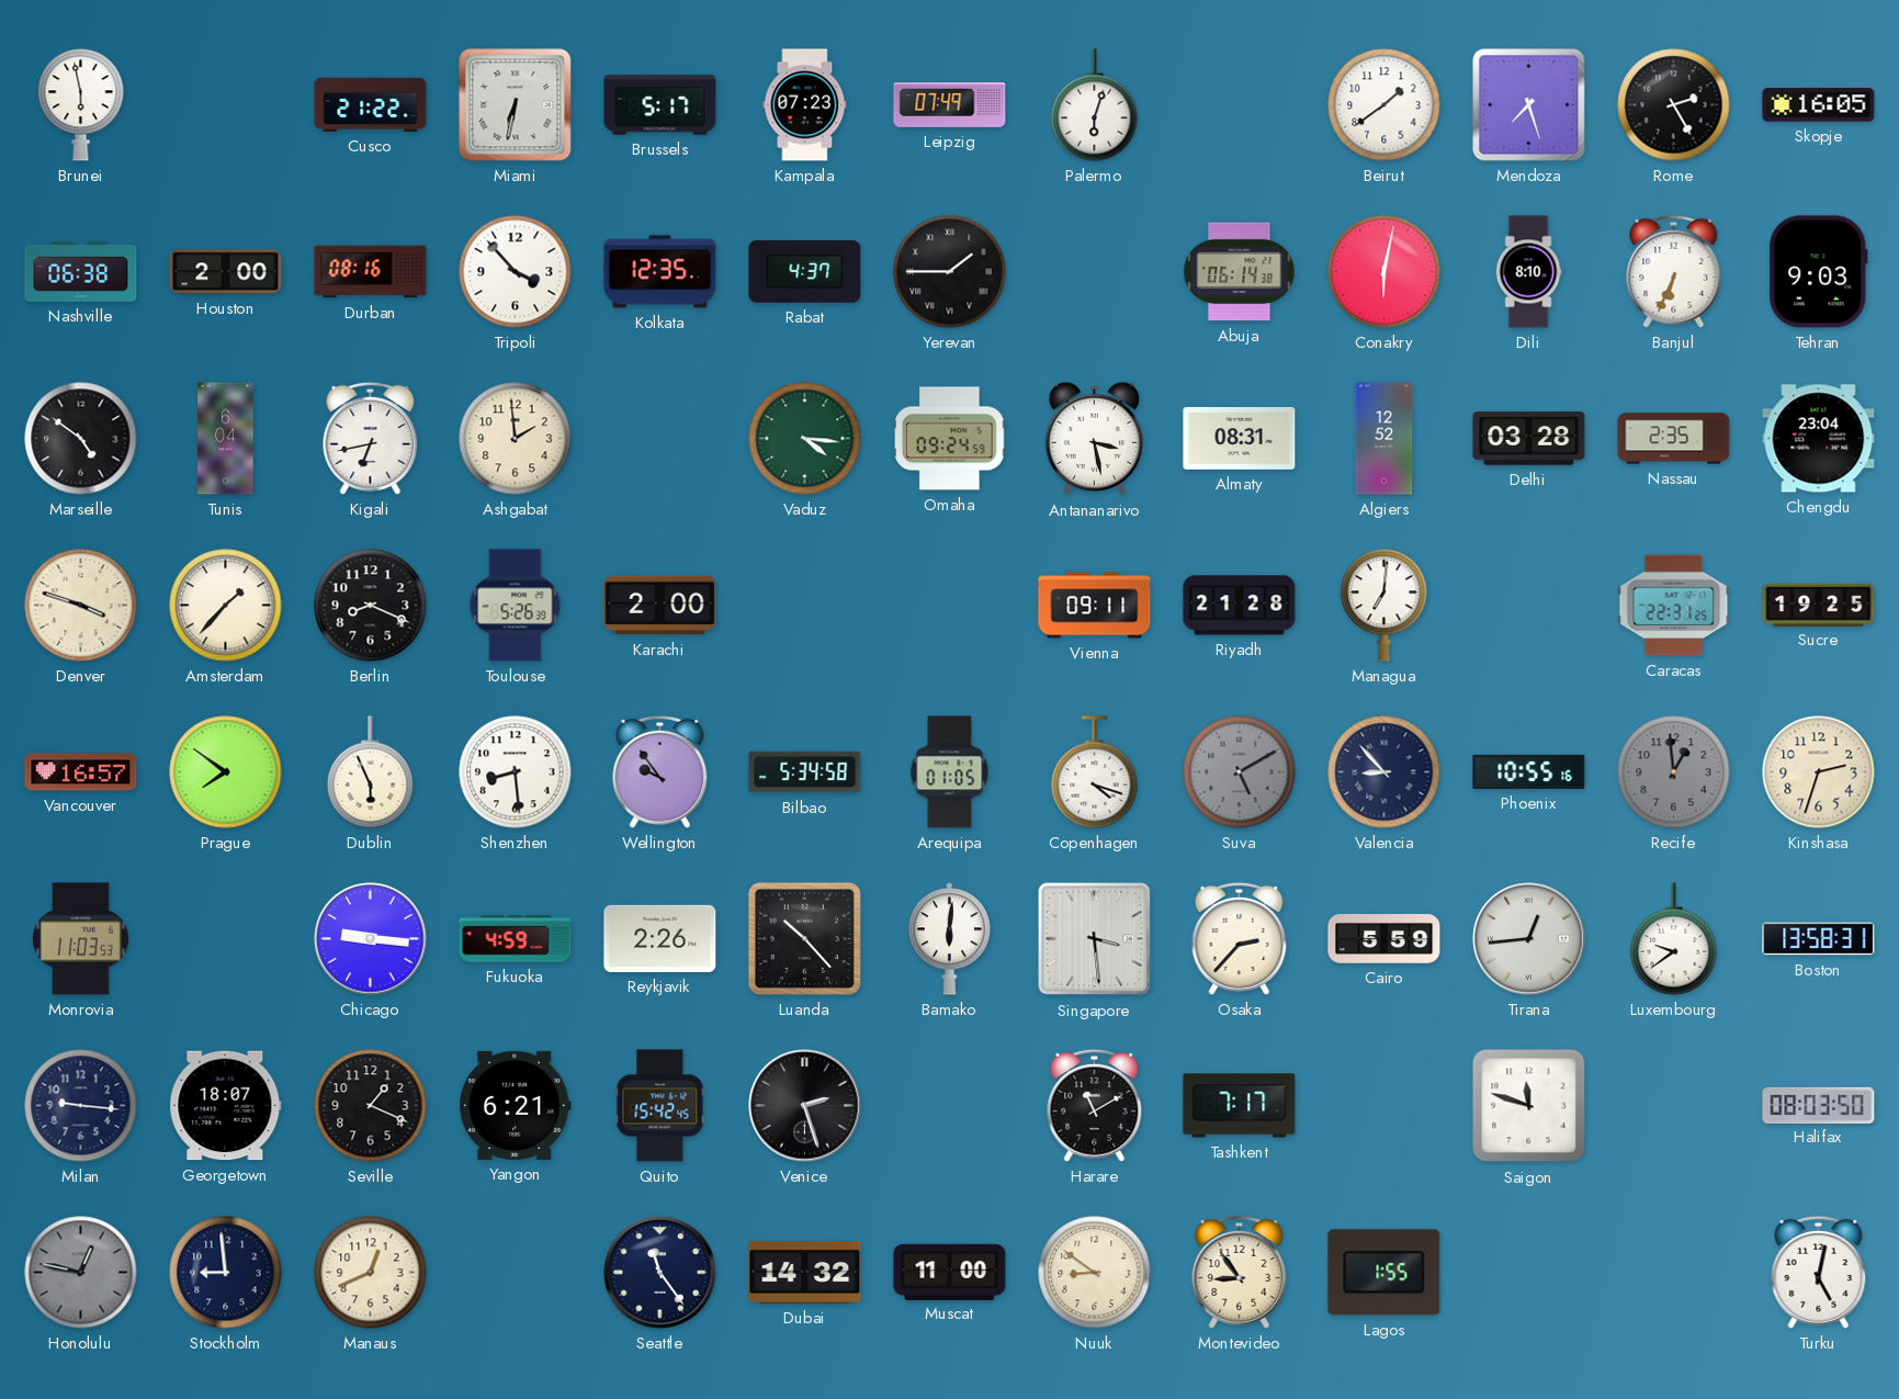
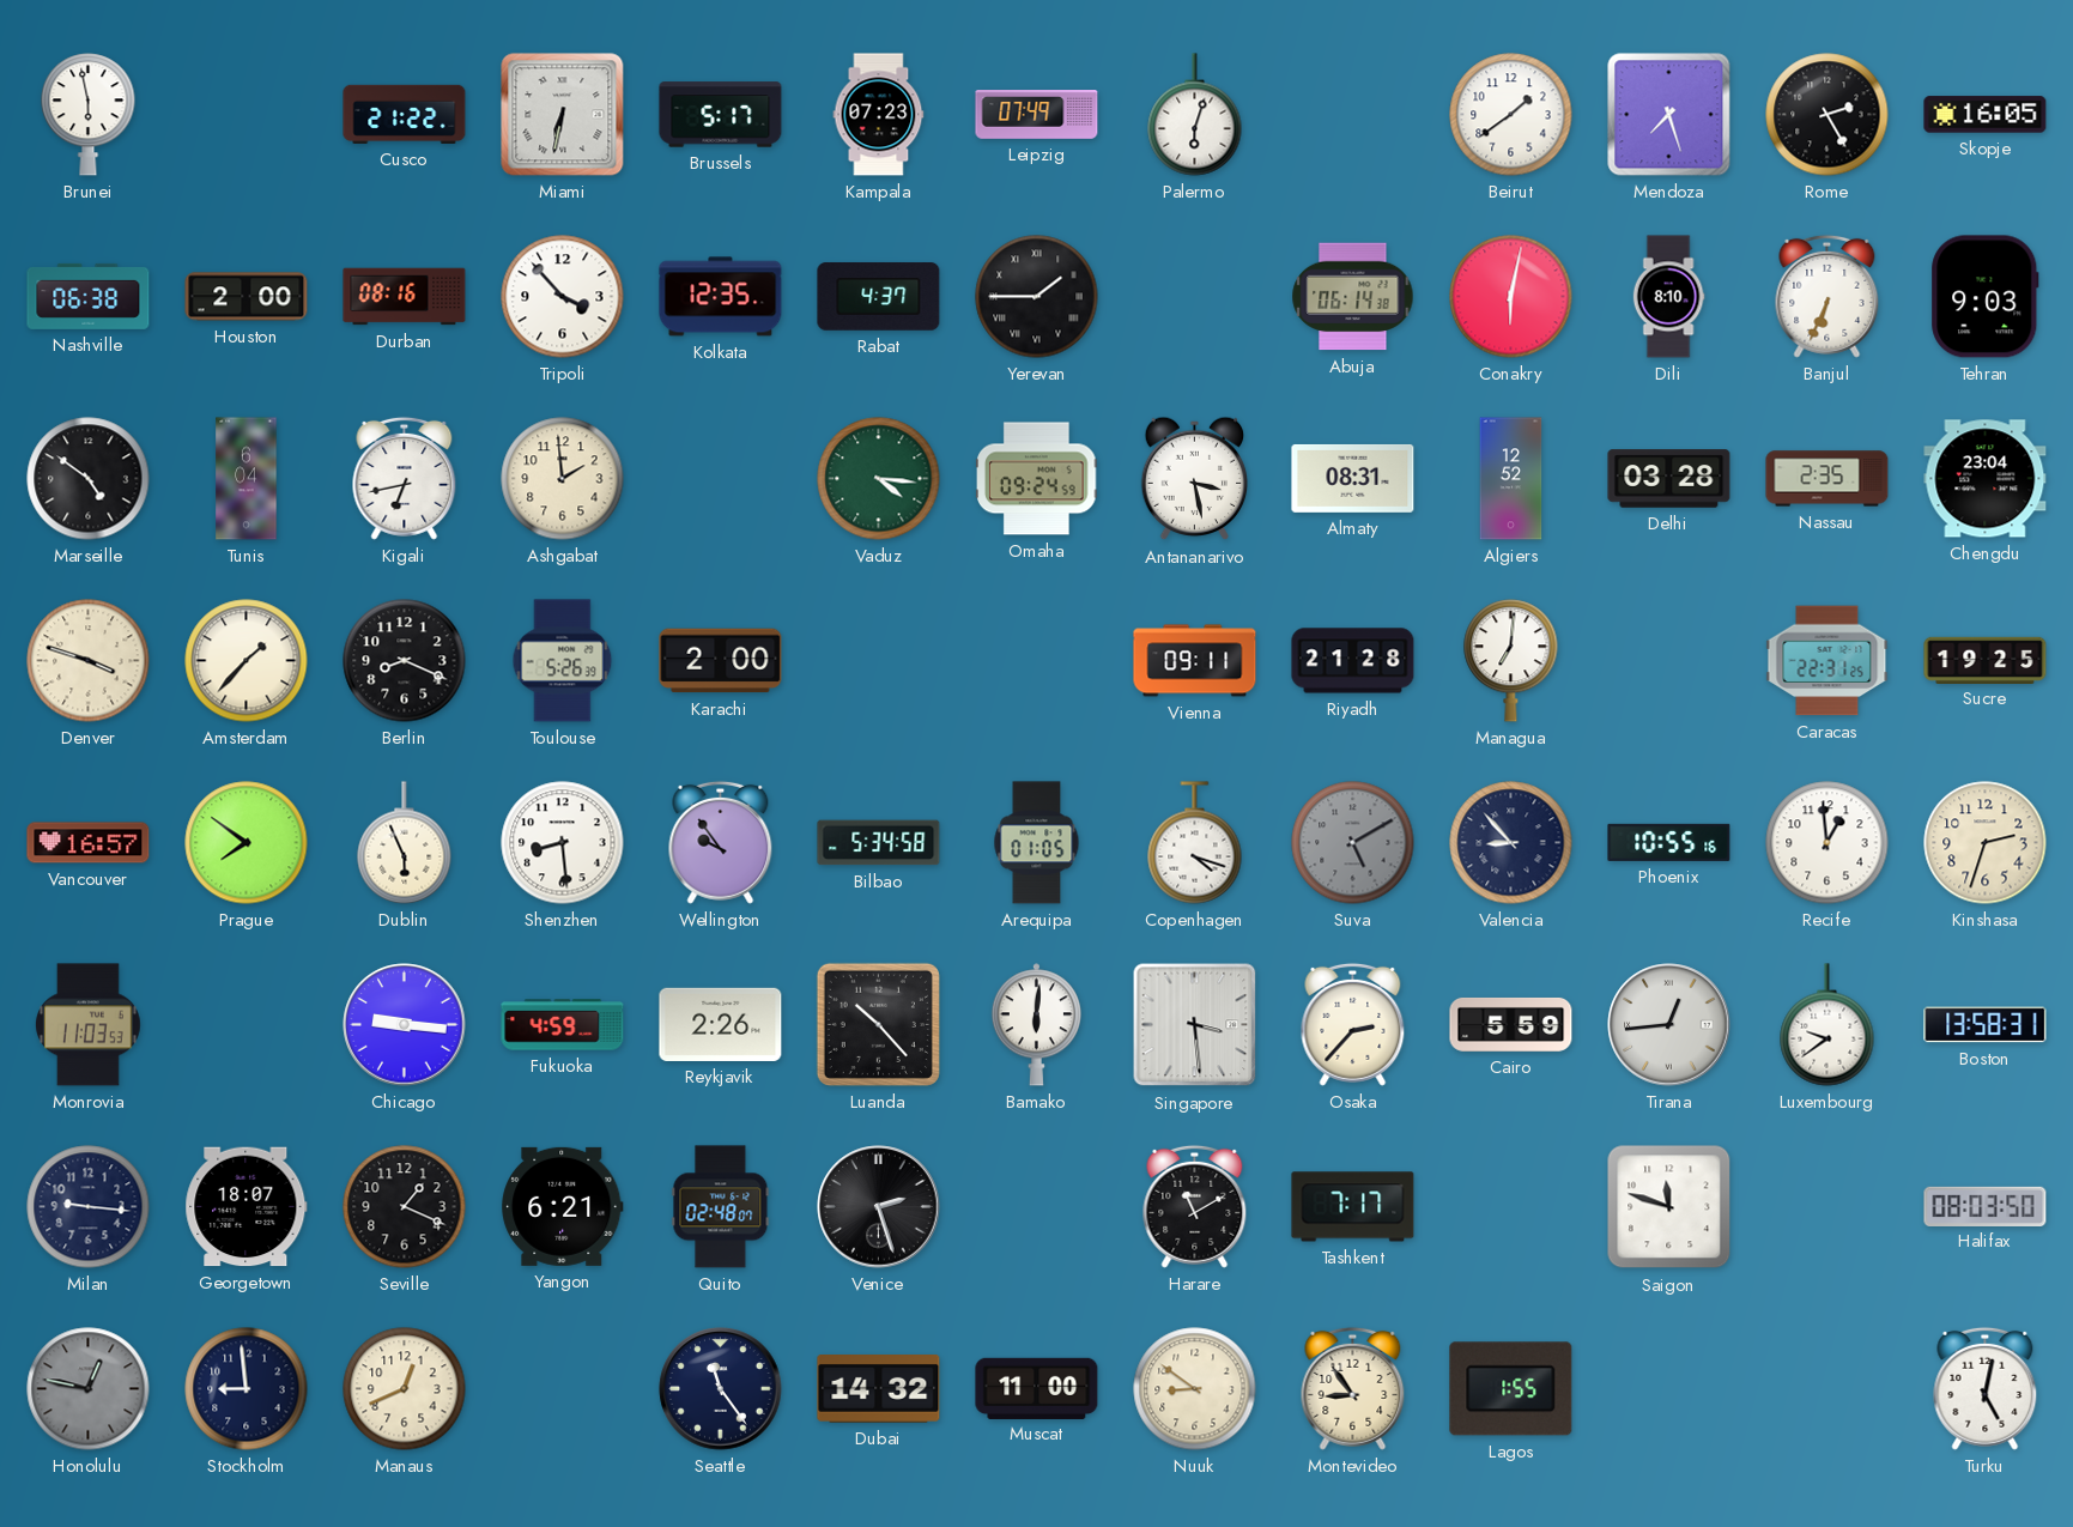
Recife dial: grey -> white
Quito: 15:42 -> 02:48
